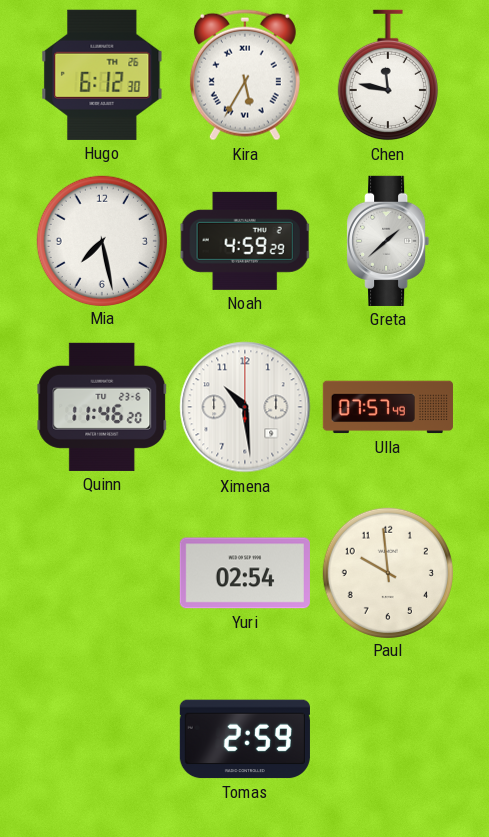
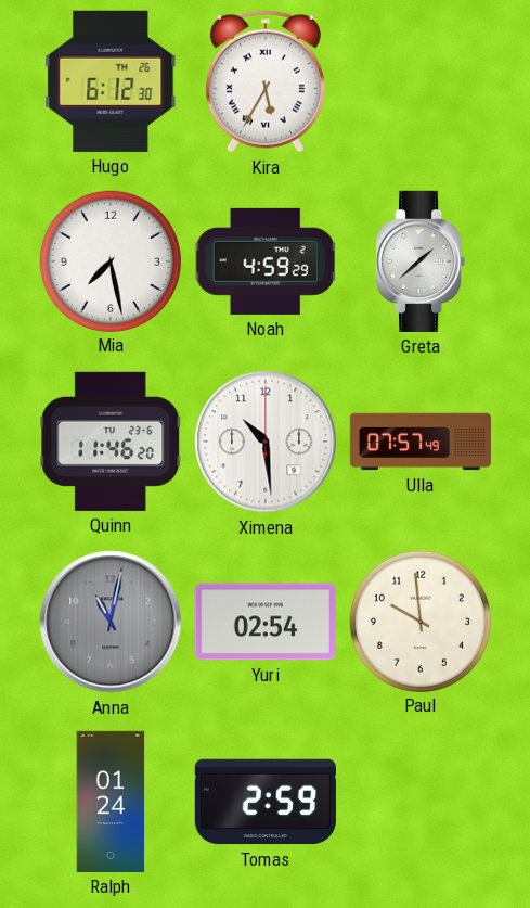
Chen: 11:47 -> none
Anna: none -> 11:02
Ralph: none -> 01:24
